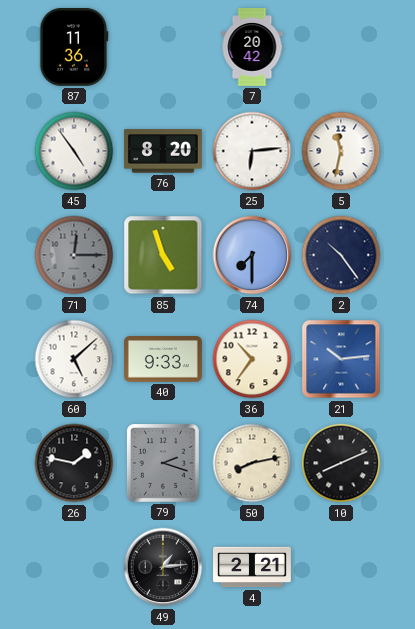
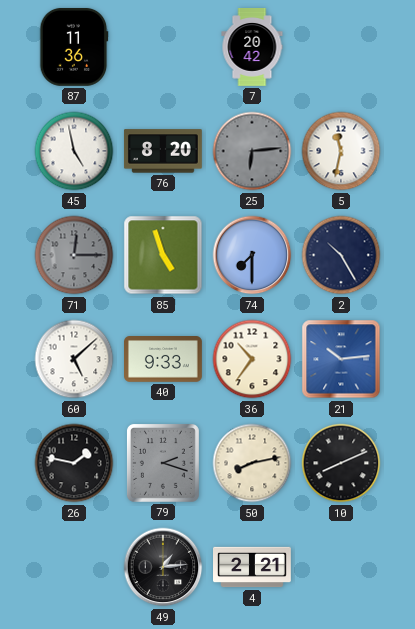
45: 4:54 -> 4:58
25 dial: white -> grey
2: 10:24 -> 10:25
